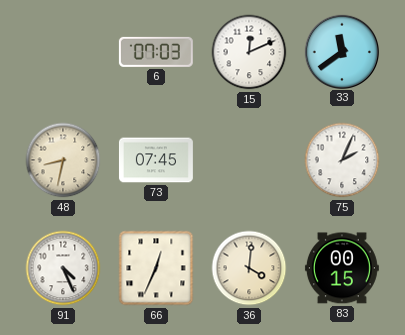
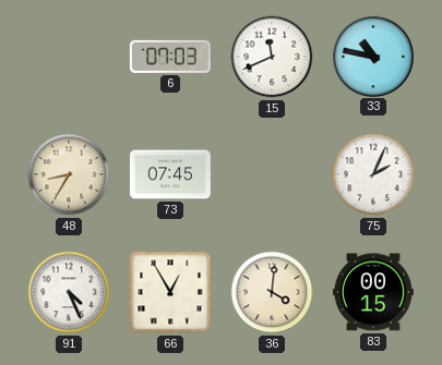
15: 12:11 -> 11:41
33: 11:39 -> 10:47
48: 8:32 -> 8:35
66: 12:34 -> 12:55
